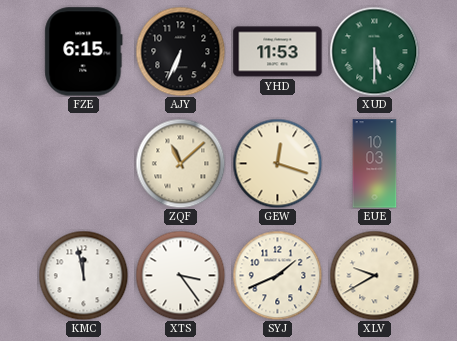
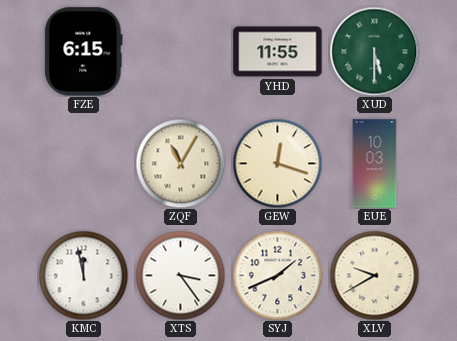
AJY: 6:34 -> none
YHD: 11:53 -> 11:55
ZQF: 11:08 -> 11:05
